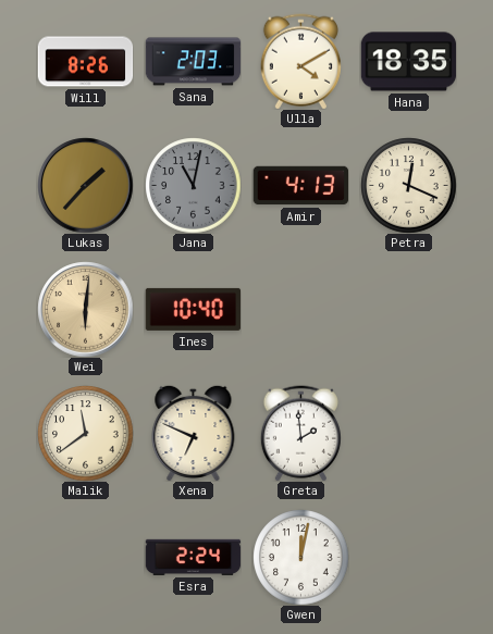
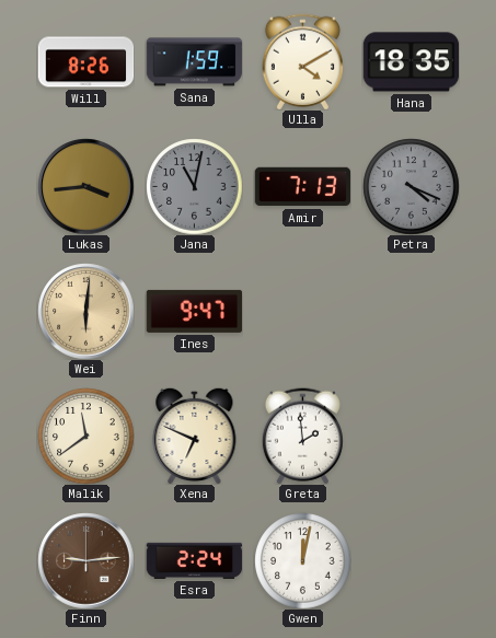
Sana: 2:03 -> 1:59
Lukas: 1:37 -> 3:44
Amir: 4:13 -> 7:13
Petra: 12:19 -> 4:19
Petra dial: cream -> grey
Ines: 10:40 -> 9:47
Finn: none -> 9:14
